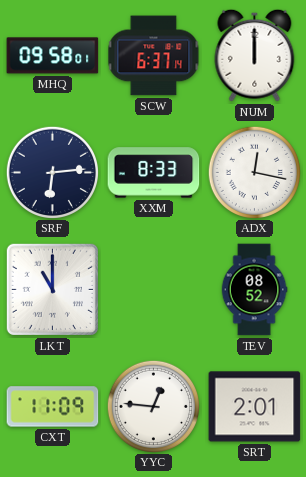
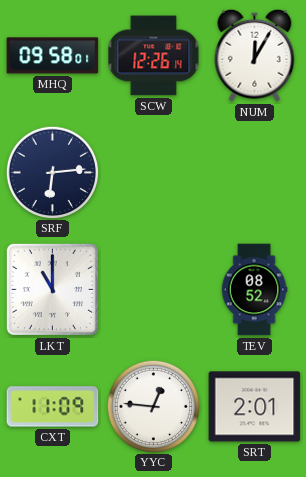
SCW: 6:37 -> 12:26
NUM: 12:00 -> 12:05
XXM: 8:33 -> none
ADX: 12:17 -> none
